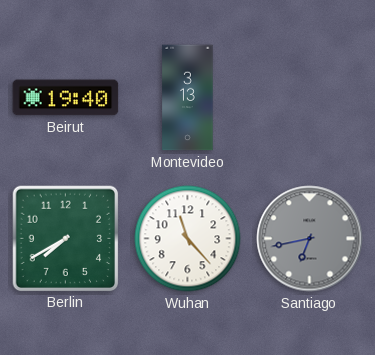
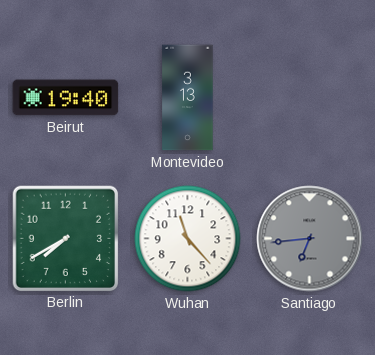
Santiago: 6:43 -> 6:44
